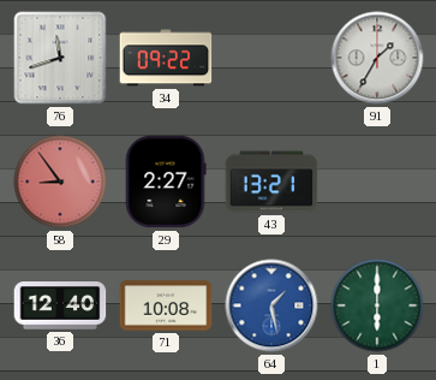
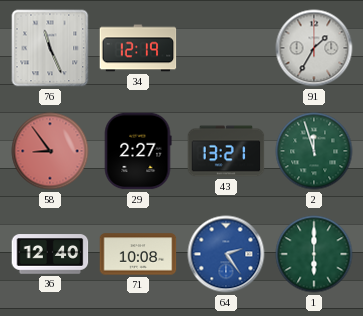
76: 11:42 -> 11:26
34: 09:22 -> 12:19
2: none -> 11:57
64: 1:28 -> 2:24
